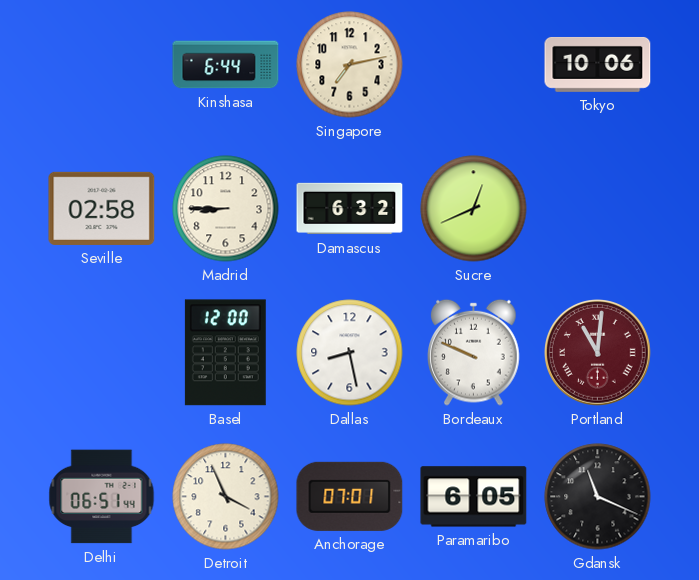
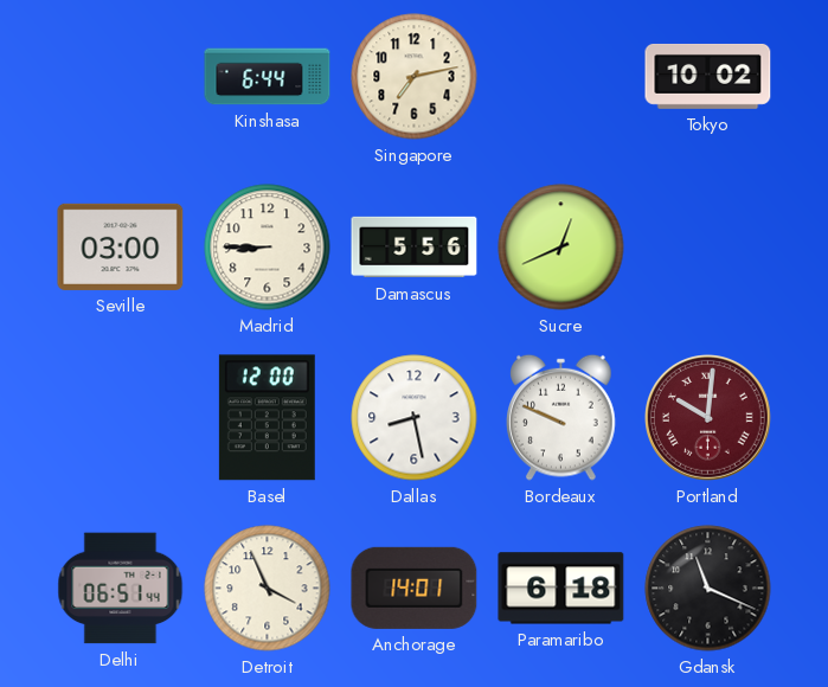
Tokyo: 10:06 -> 10:02
Seville: 02:58 -> 03:00
Damascus: 6:32 -> 5:56
Portland: 11:01 -> 10:01
Anchorage: 07:01 -> 14:01
Paramaribo: 6:05 -> 6:18
